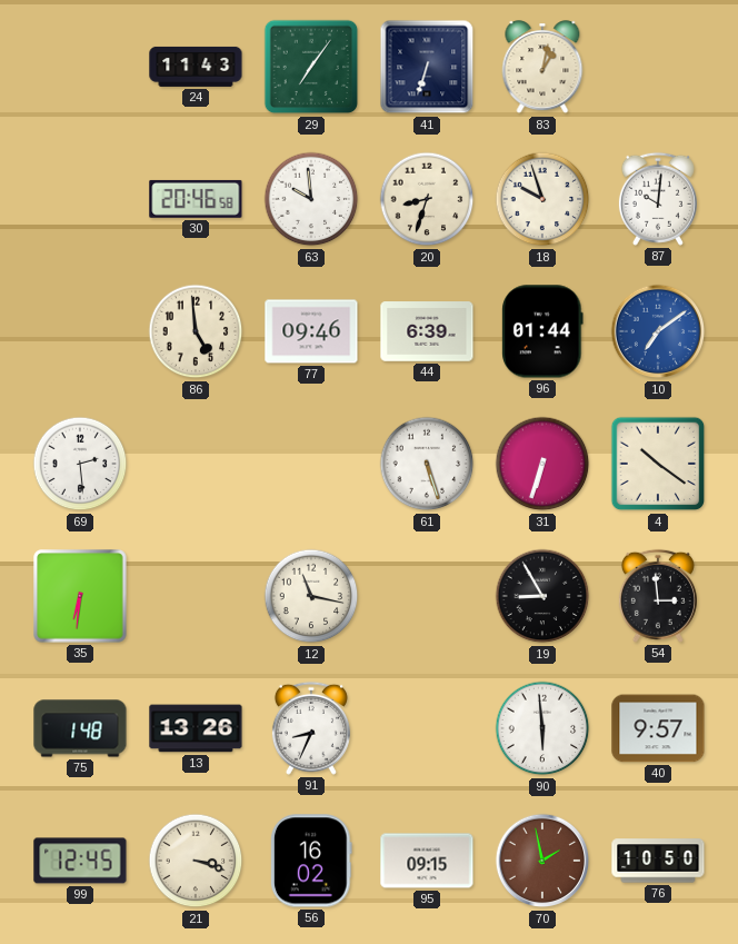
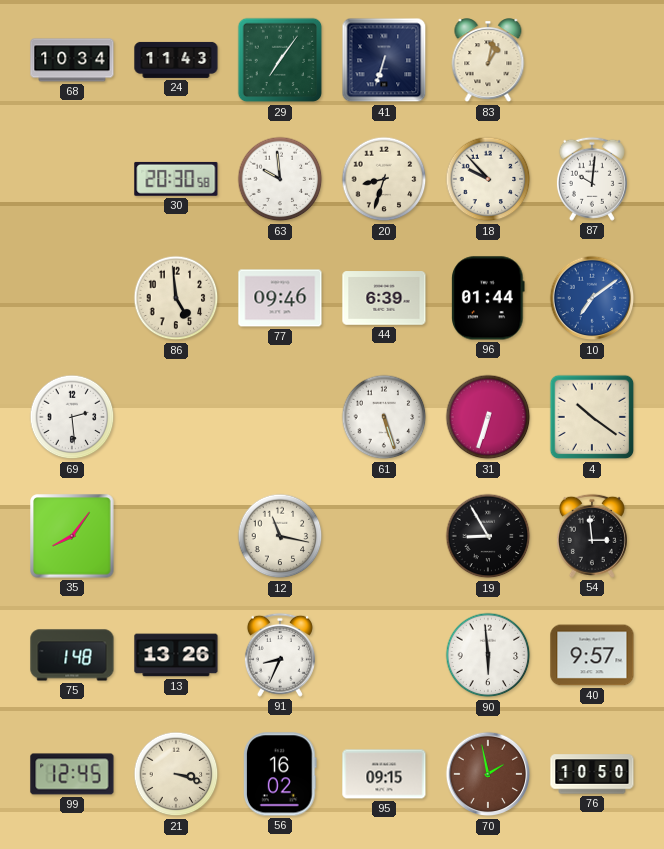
68: none -> 10:34
30: 20:46 -> 20:30
18: 9:57 -> 9:53
35: 6:31 -> 8:06
